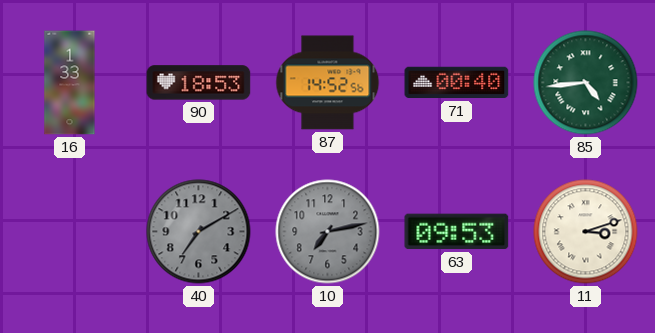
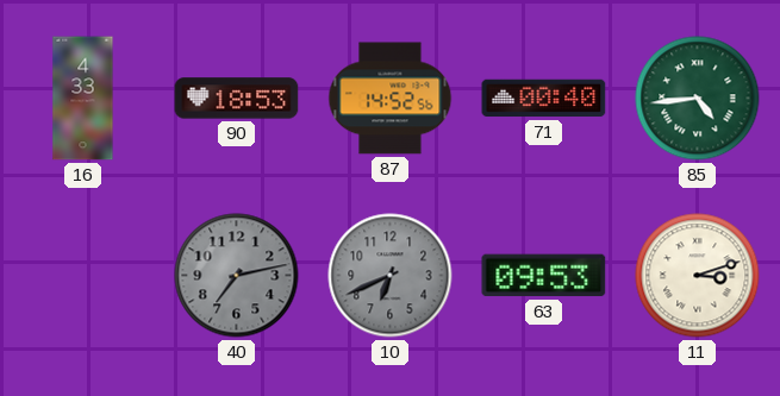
16: 1:33 -> 4:33
40: 7:10 -> 7:13
10: 7:13 -> 6:41
